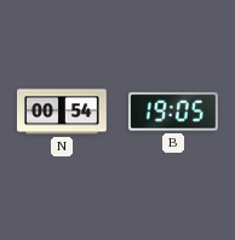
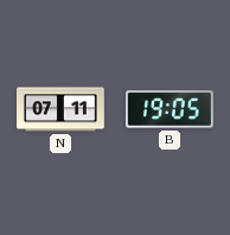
N: 00:54 -> 07:11
